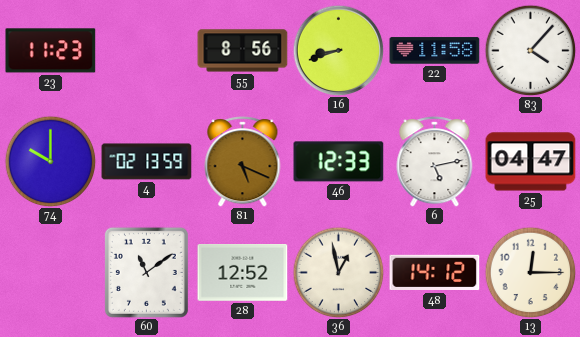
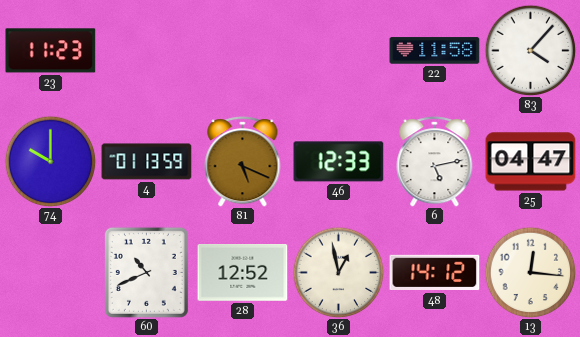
55: 8:56 -> none
16: 8:42 -> none
4: 02:13 -> 01:13
60: 11:09 -> 10:41
13: 12:15 -> 12:16
